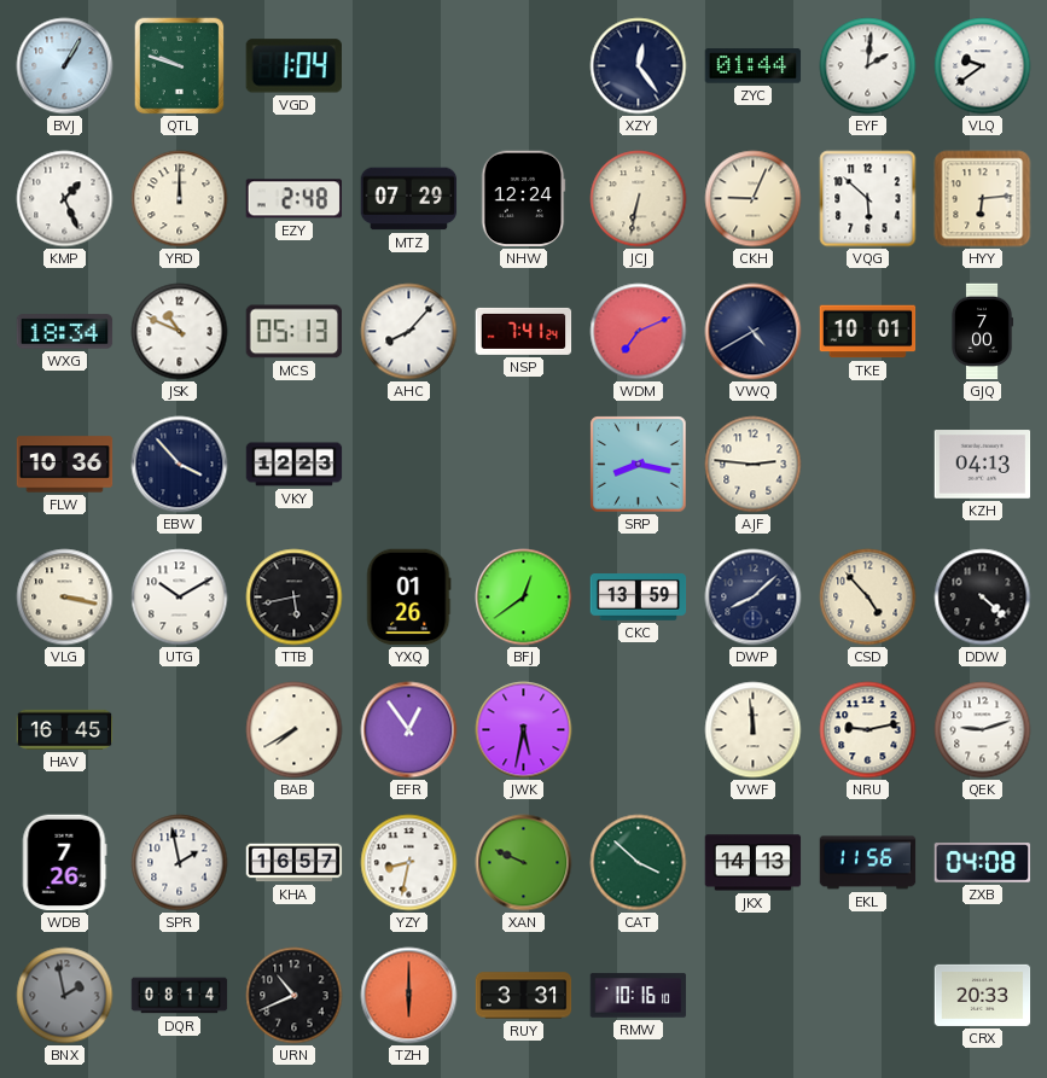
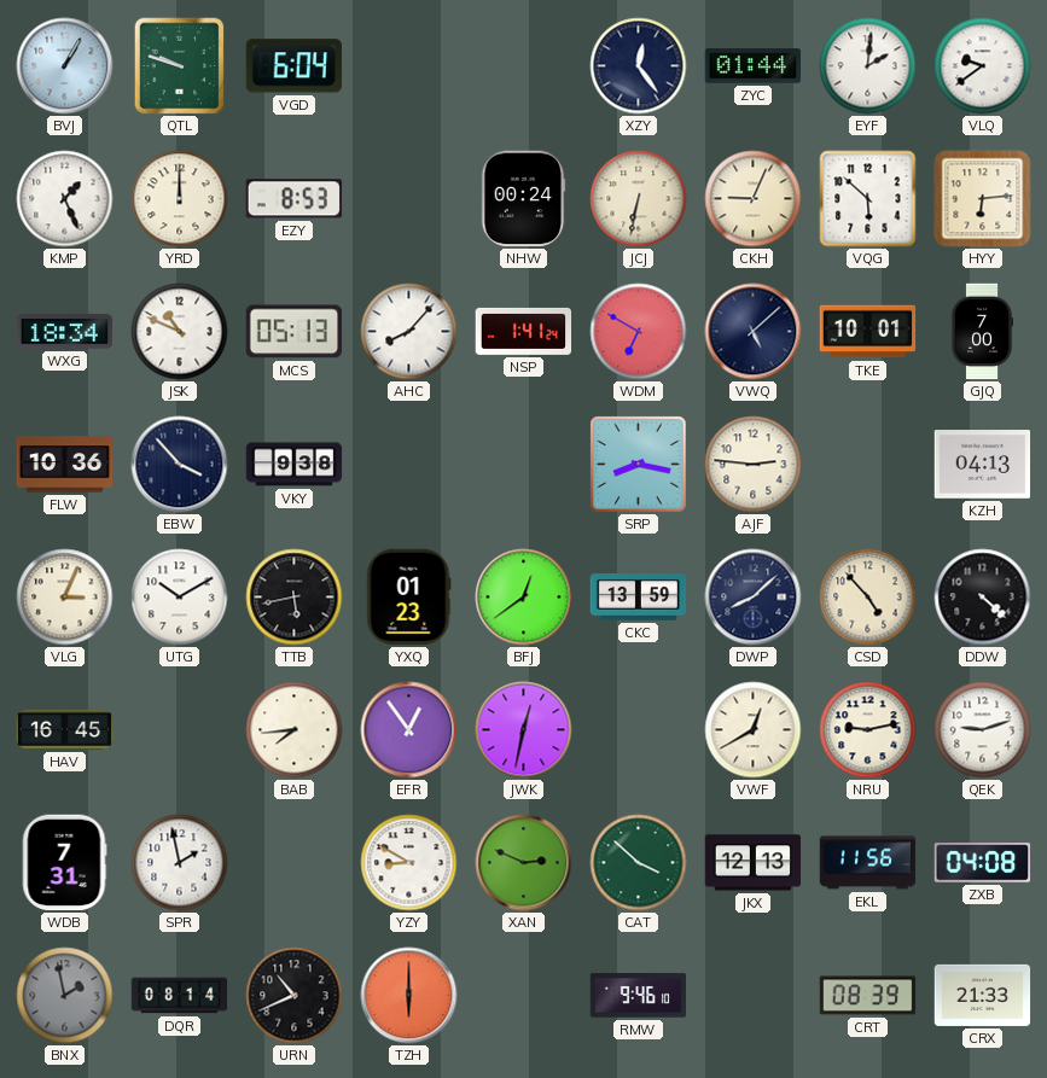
VGD: 1:04 -> 6:04
EZY: 2:48 -> 8:53
MTZ: 07:29 -> none
NHW: 12:24 -> 00:24
NSP: 7:41 -> 1:41
WDM: 7:11 -> 6:50
VWQ: 4:40 -> 5:08
VKY: 12:23 -> 9:38
VLG: 3:17 -> 3:04
YXQ: 01:26 -> 01:23
BAB: 7:40 -> 7:44
JWK: 5:32 -> 12:32
VWF: 11:59 -> 12:40
WDB: 7:26 -> 7:31
KHA: 16:57 -> none
YZY: 8:32 -> 8:50
XAN: 9:49 -> 2:49
JKX: 14:13 -> 12:13
RUY: 3:31 -> none
RMW: 10:16 -> 9:46
CRT: none -> 08:39
CRX: 20:33 -> 21:33
